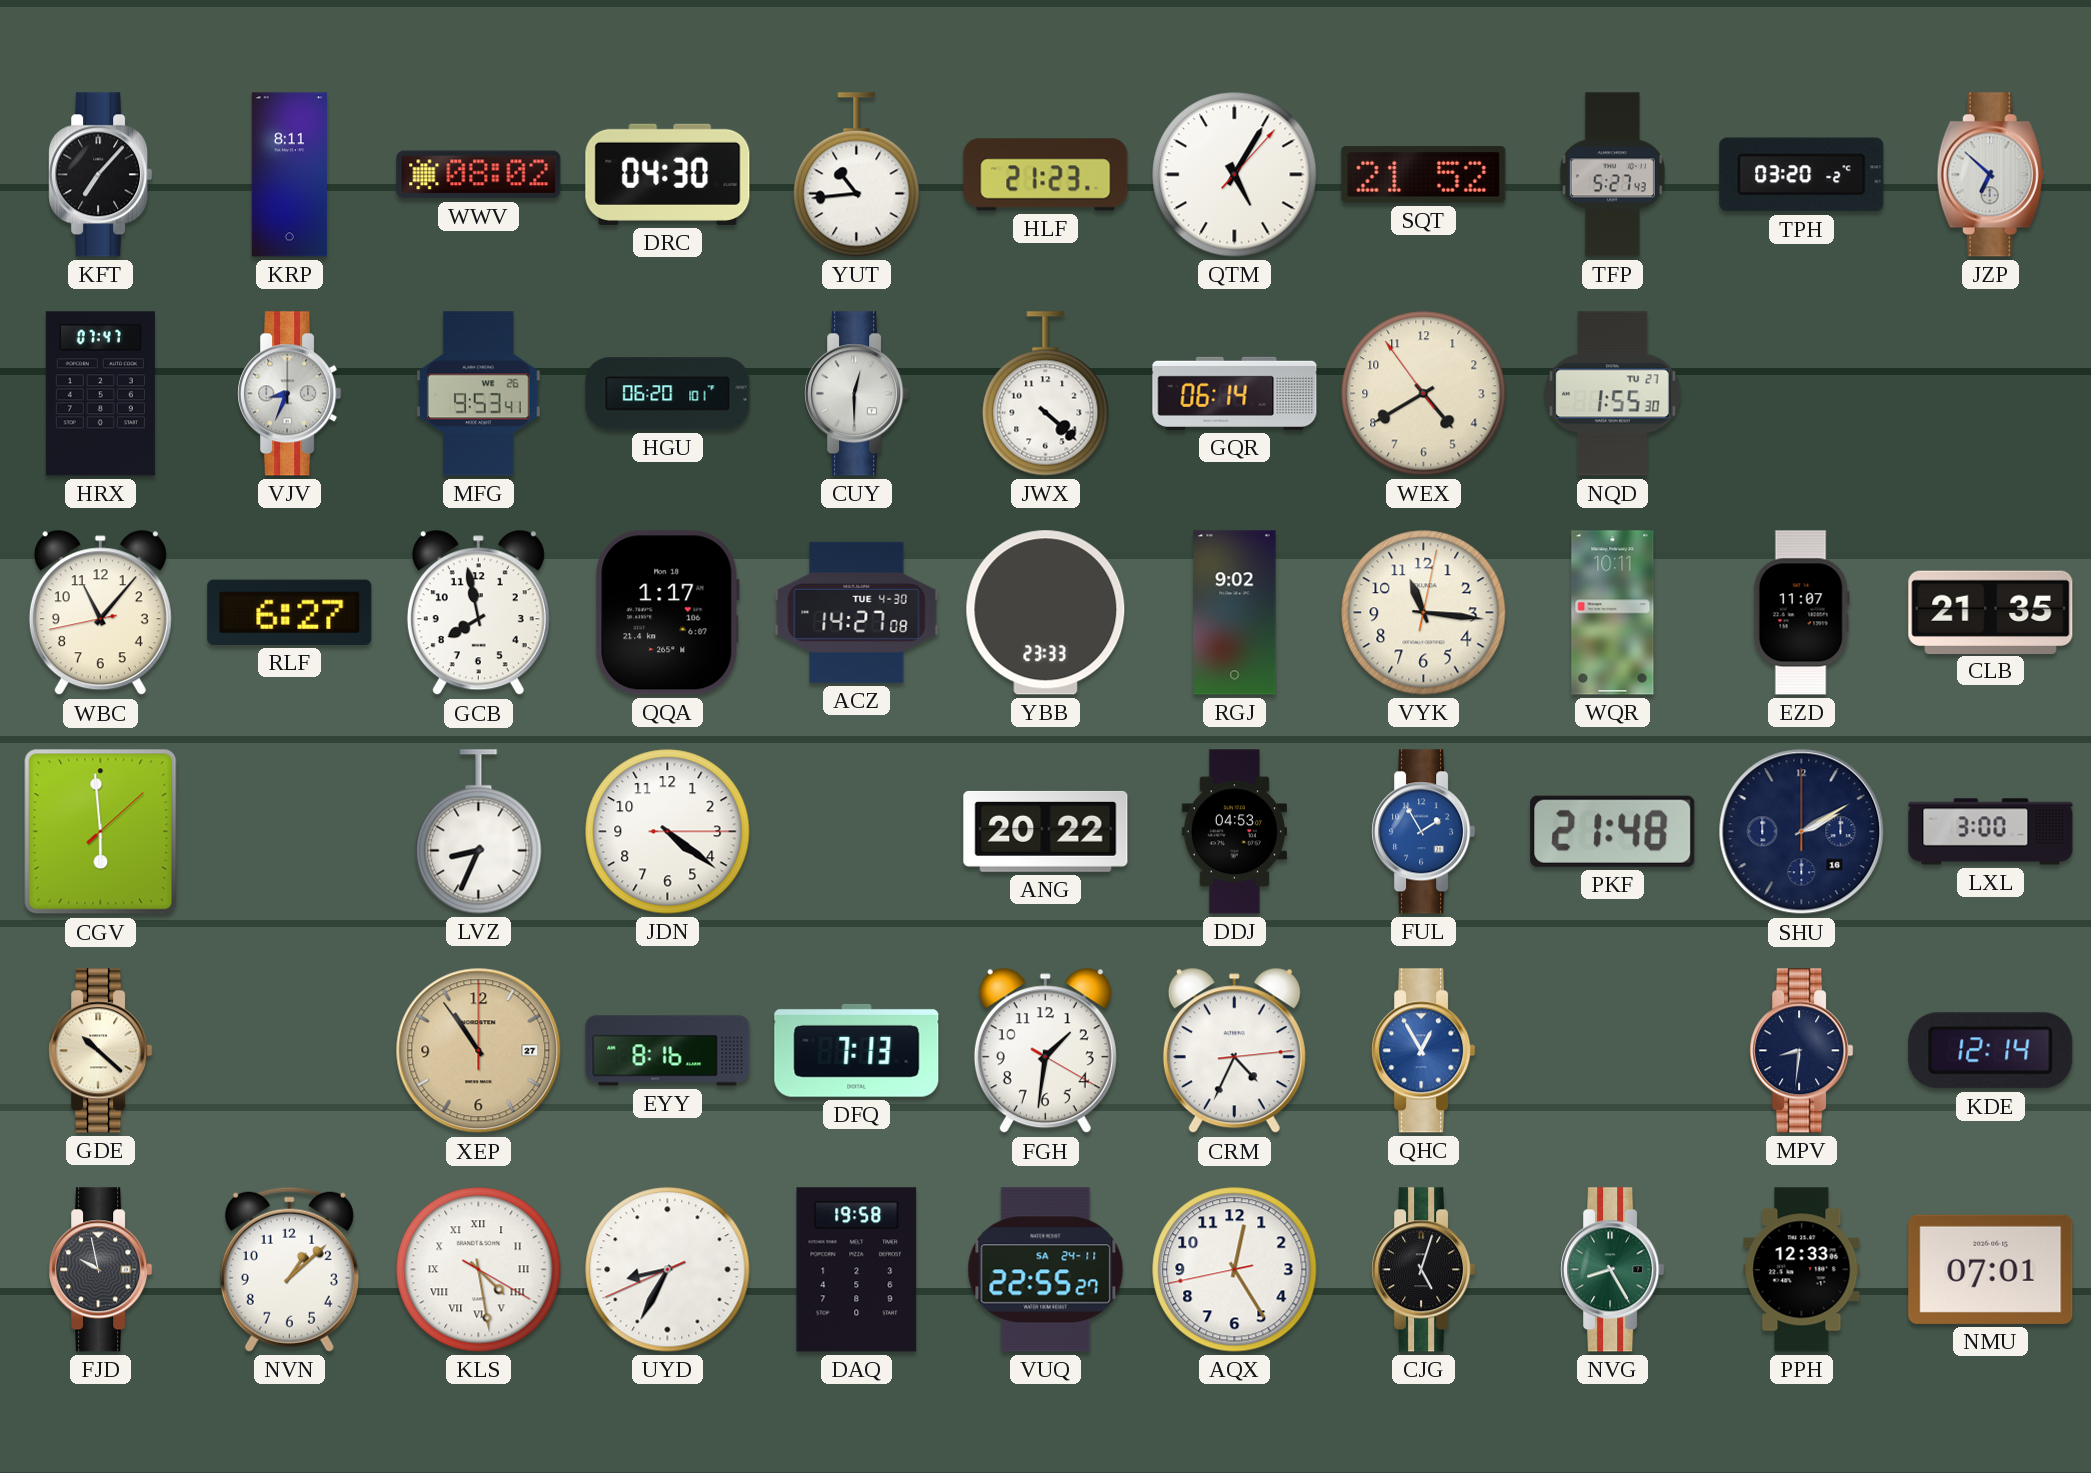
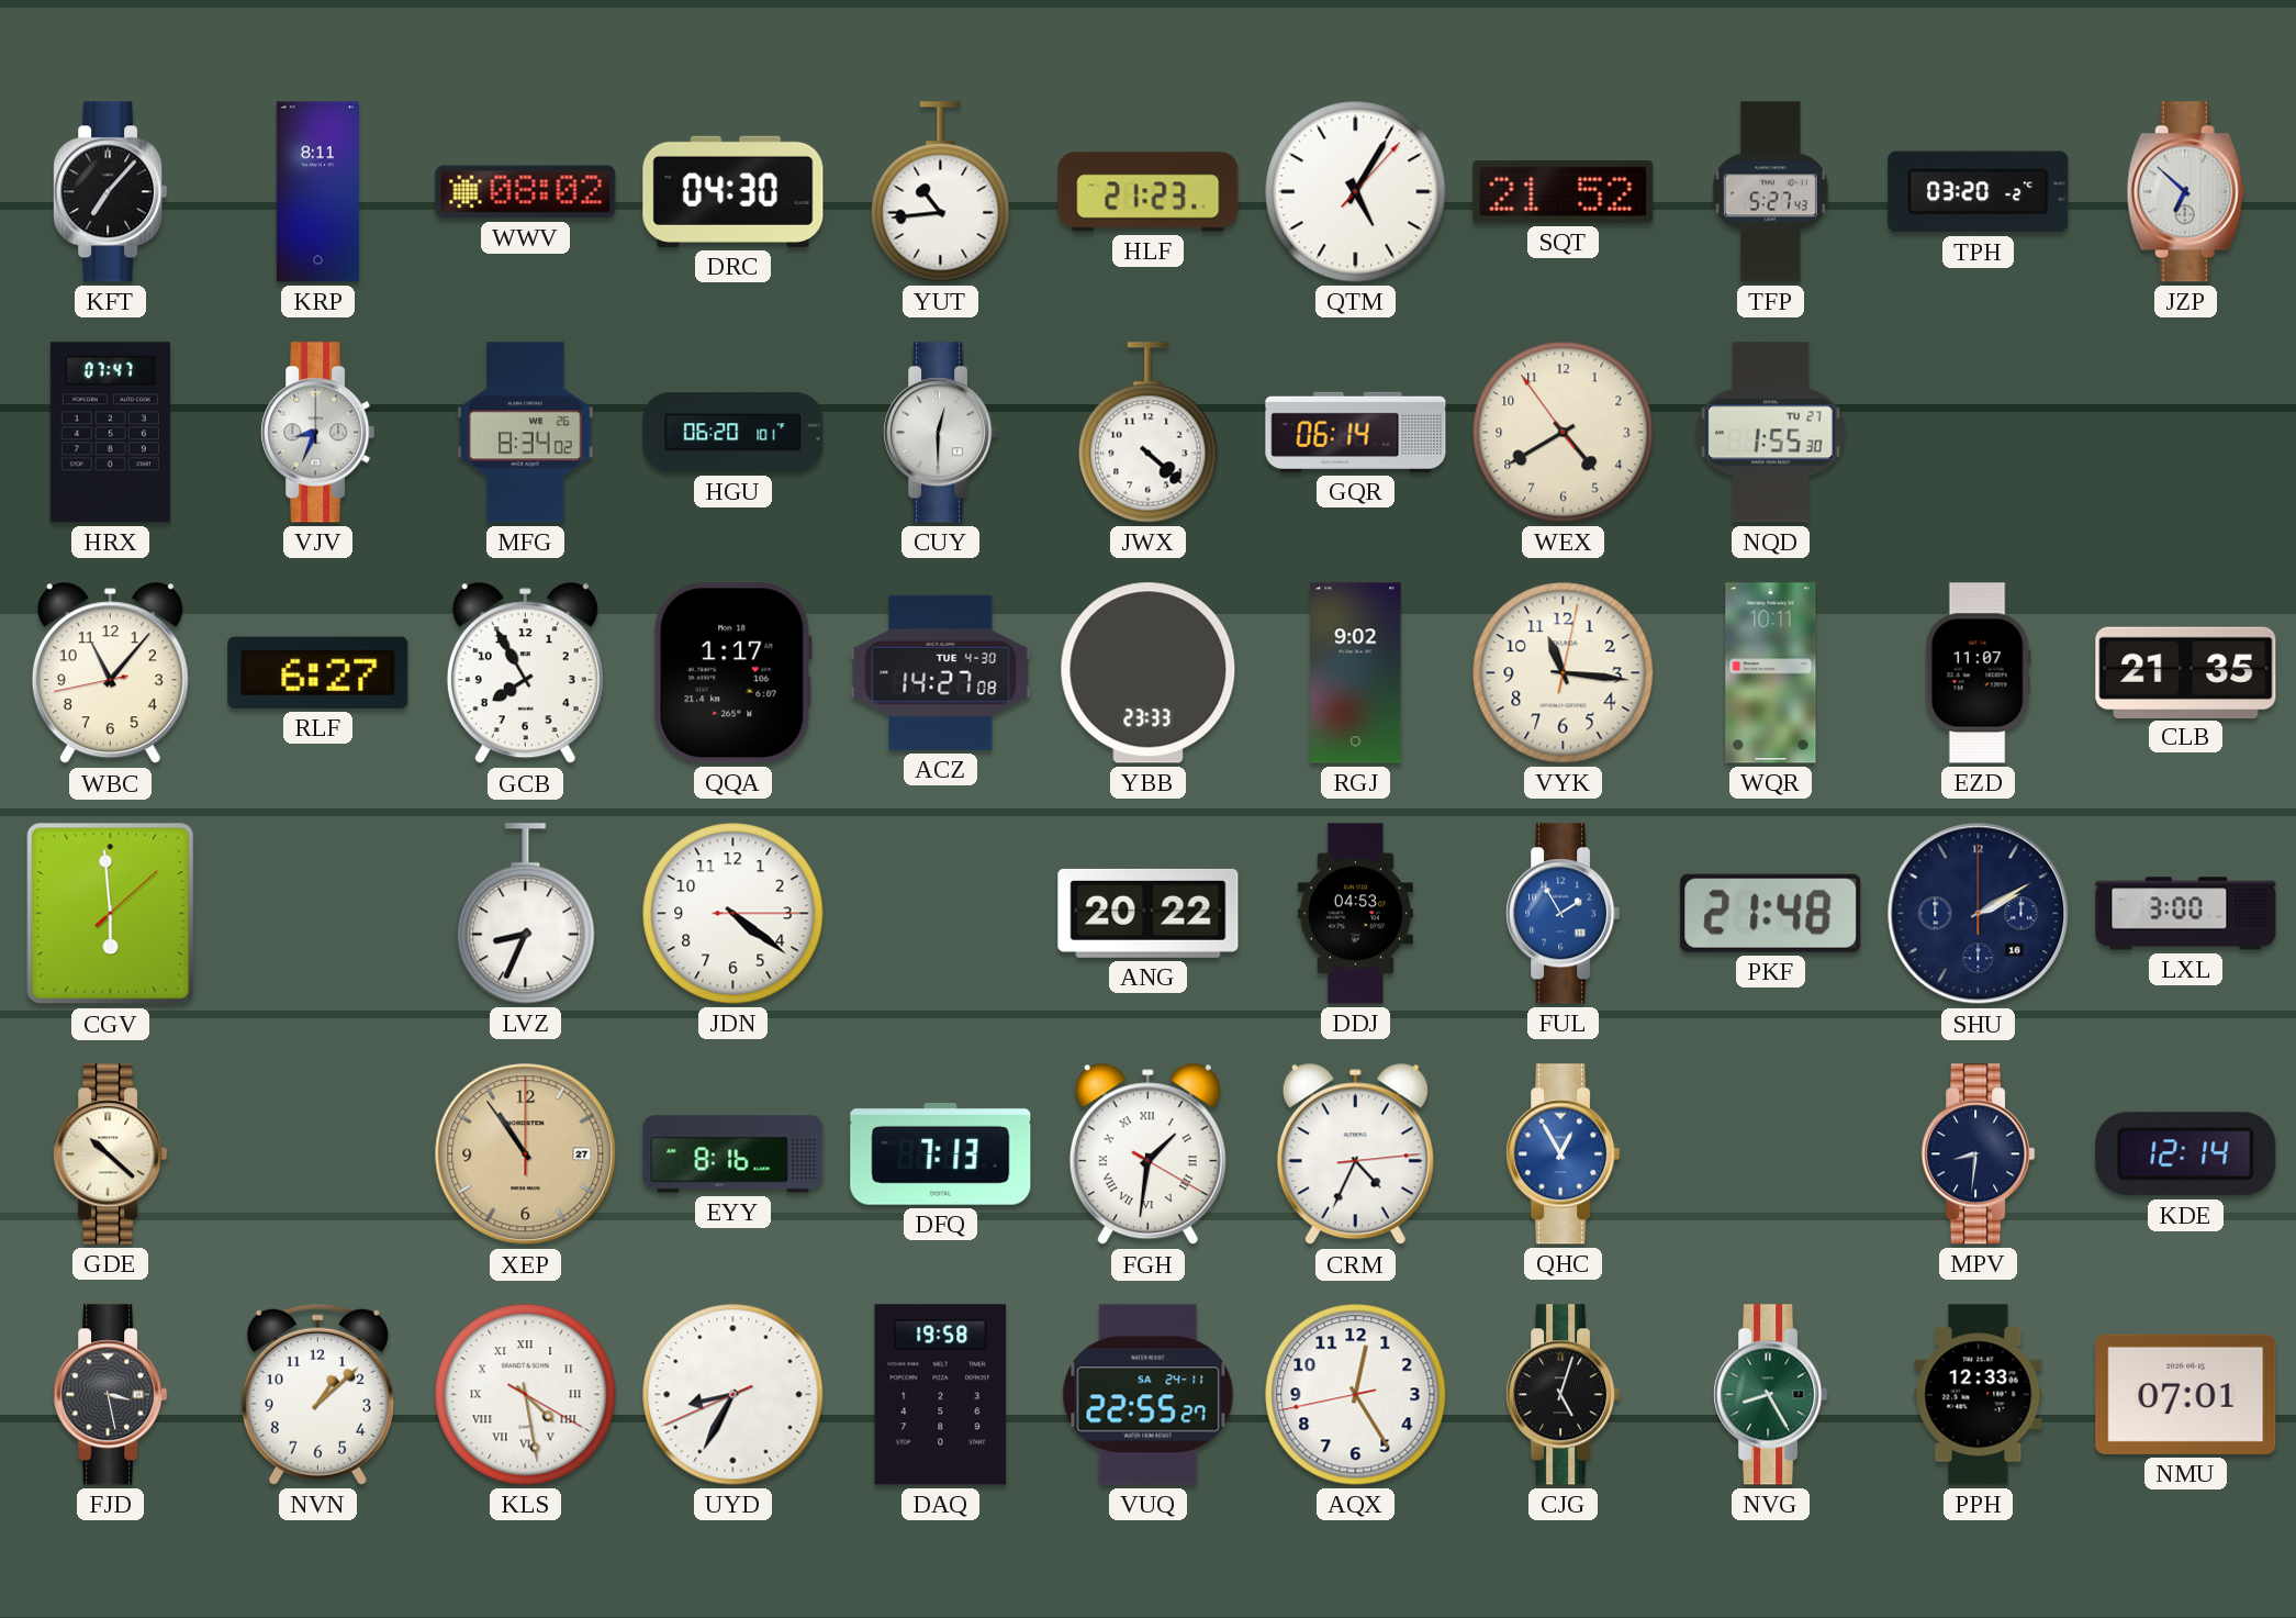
MFG: 9:53 -> 8:34
GCB: 7:58 -> 7:55
FGH numerals: Arabic -> Roman
FJD: 9:58 -> 3:28
